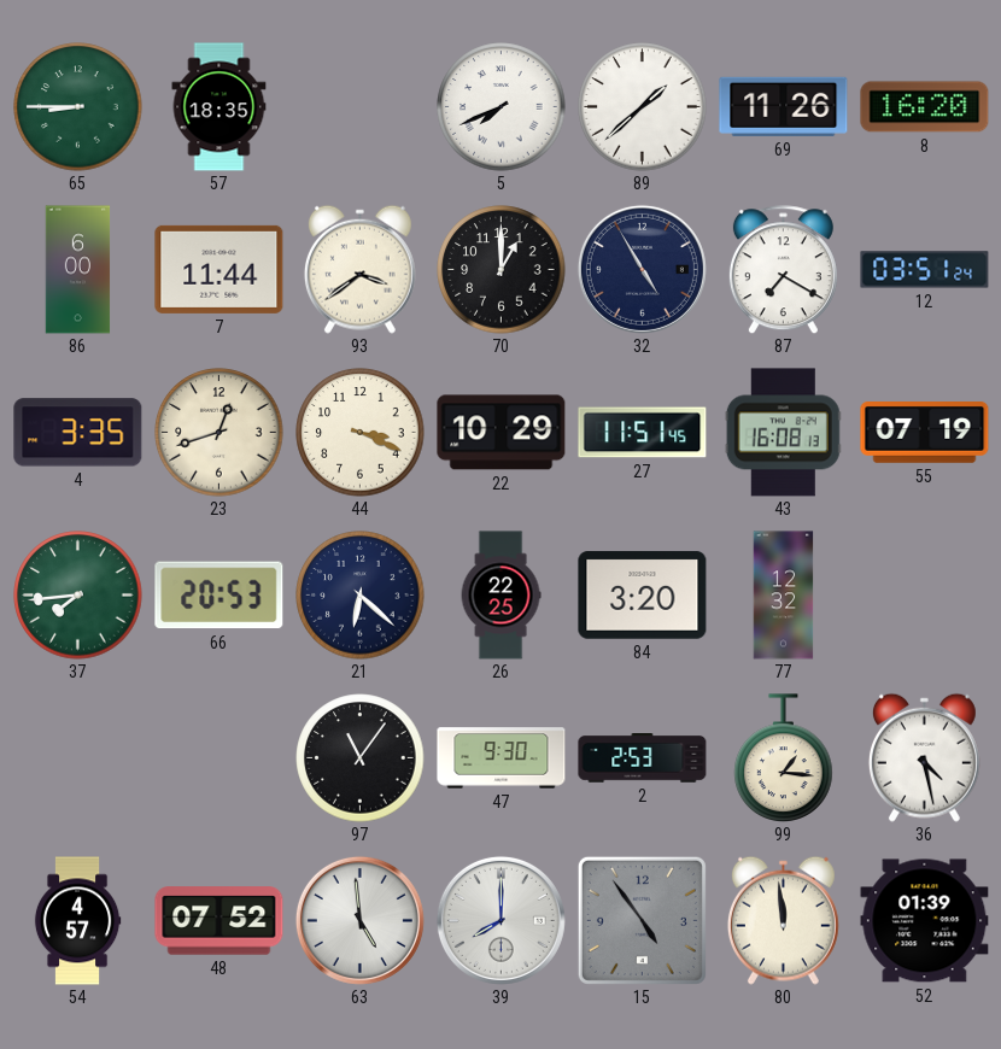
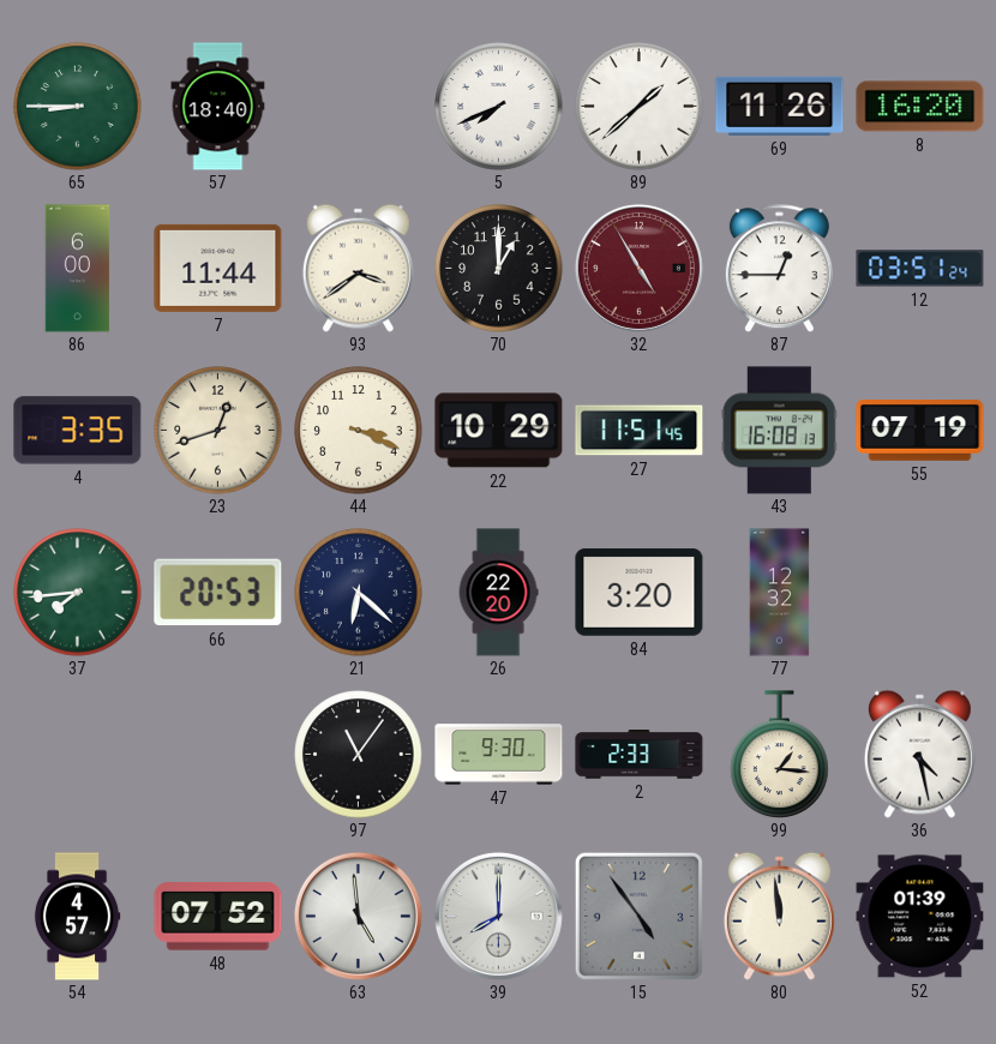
57: 18:35 -> 18:40
32 dial: navy -> burgundy
87: 7:20 -> 12:45
26: 22:25 -> 22:20
2: 2:53 -> 2:33
